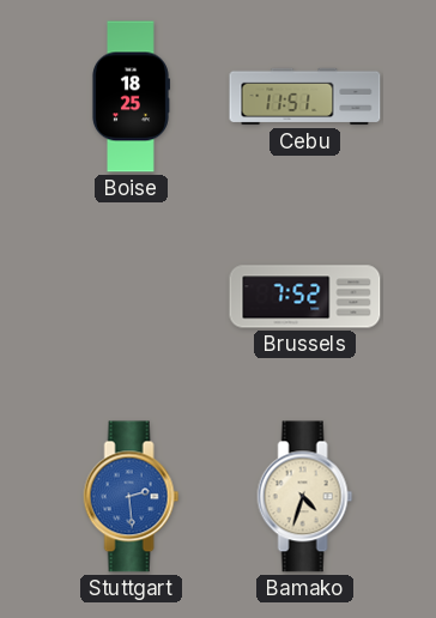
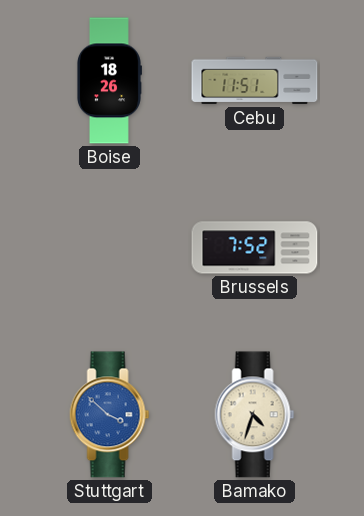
Boise: 18:25 -> 18:26
Stuttgart: 2:29 -> 3:52
